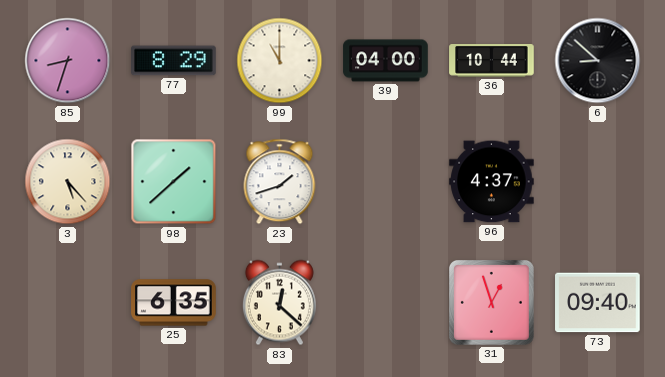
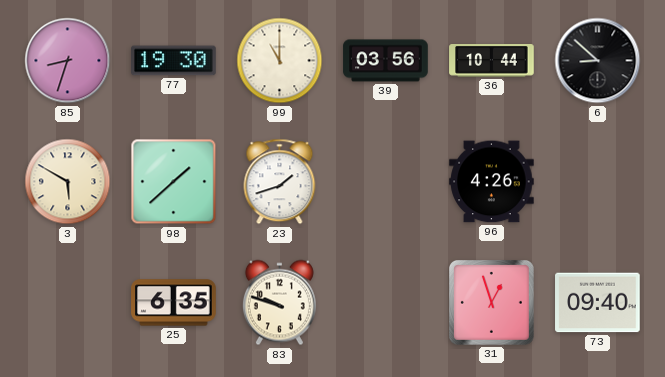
77: 8:29 -> 19:30
39: 04:00 -> 03:56
3: 5:23 -> 5:50
96: 4:37 -> 4:26
83: 12:22 -> 9:48
